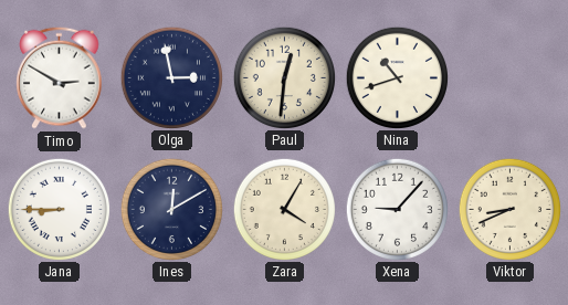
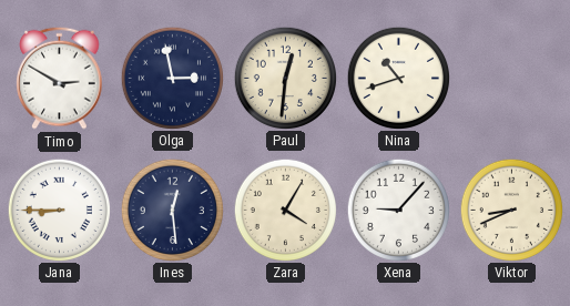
Ines: 12:10 -> 12:29
